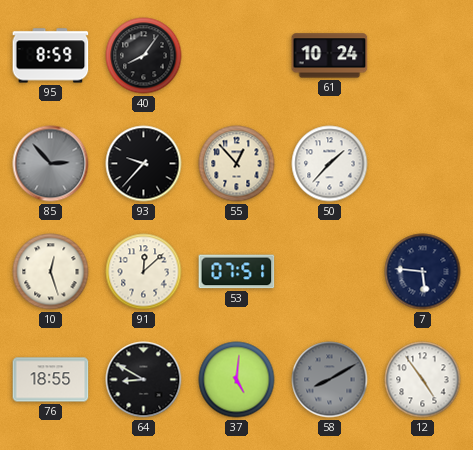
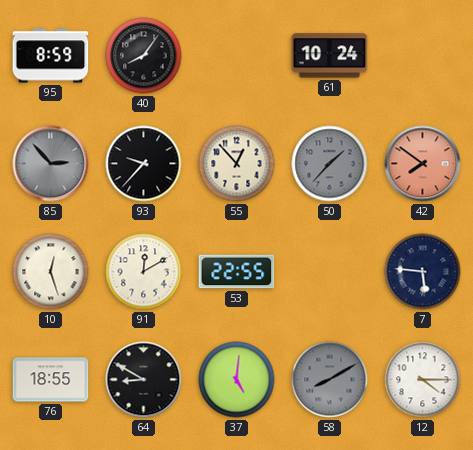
50 dial: white -> grey
42: none -> 7:51
91: 12:08 -> 12:10
53: 07:51 -> 22:55
12: 4:54 -> 4:15
